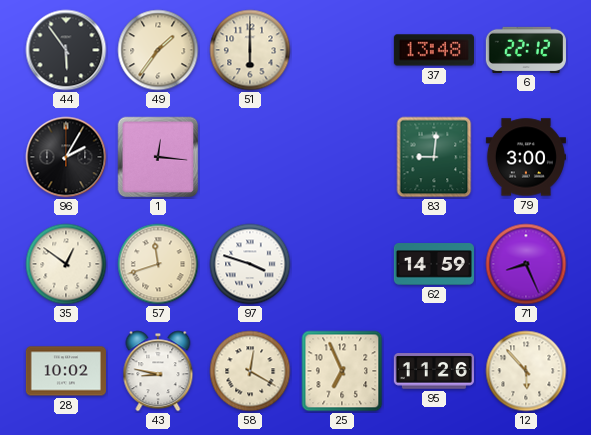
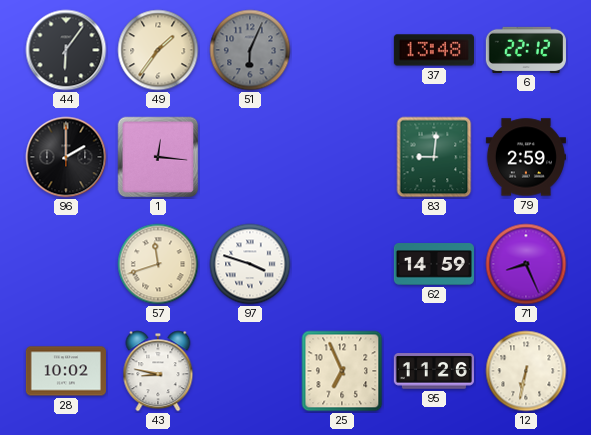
44: 5:54 -> 6:06
51: 6:00 -> 6:04
51 dial: cream -> grey
96: 2:05 -> 2:00
79: 3:00 -> 2:59
35: 12:51 -> none
58: 12:20 -> none
12: 5:53 -> 6:32
